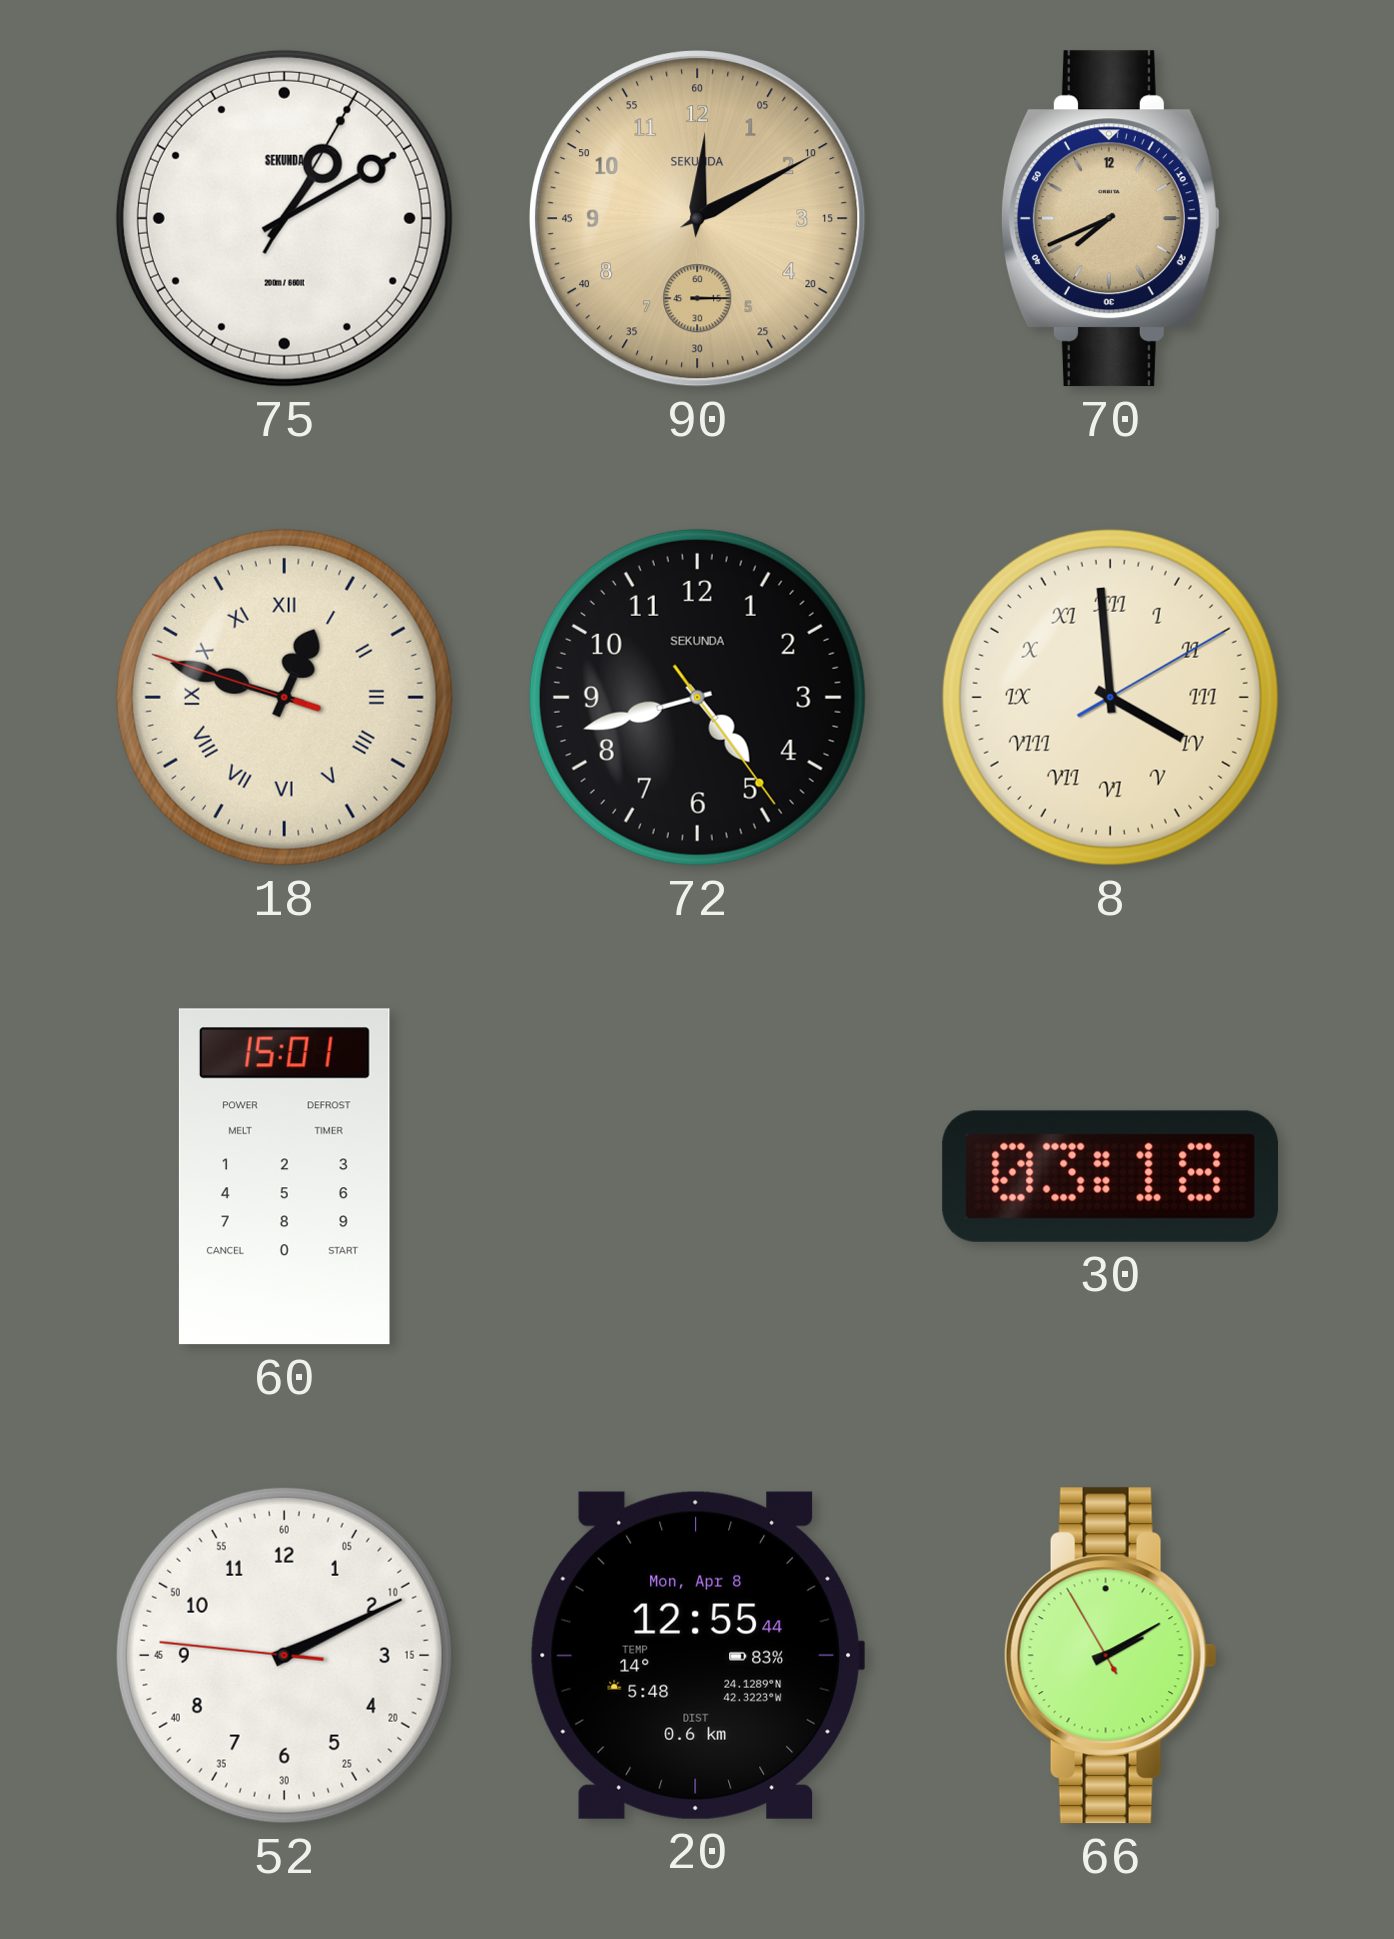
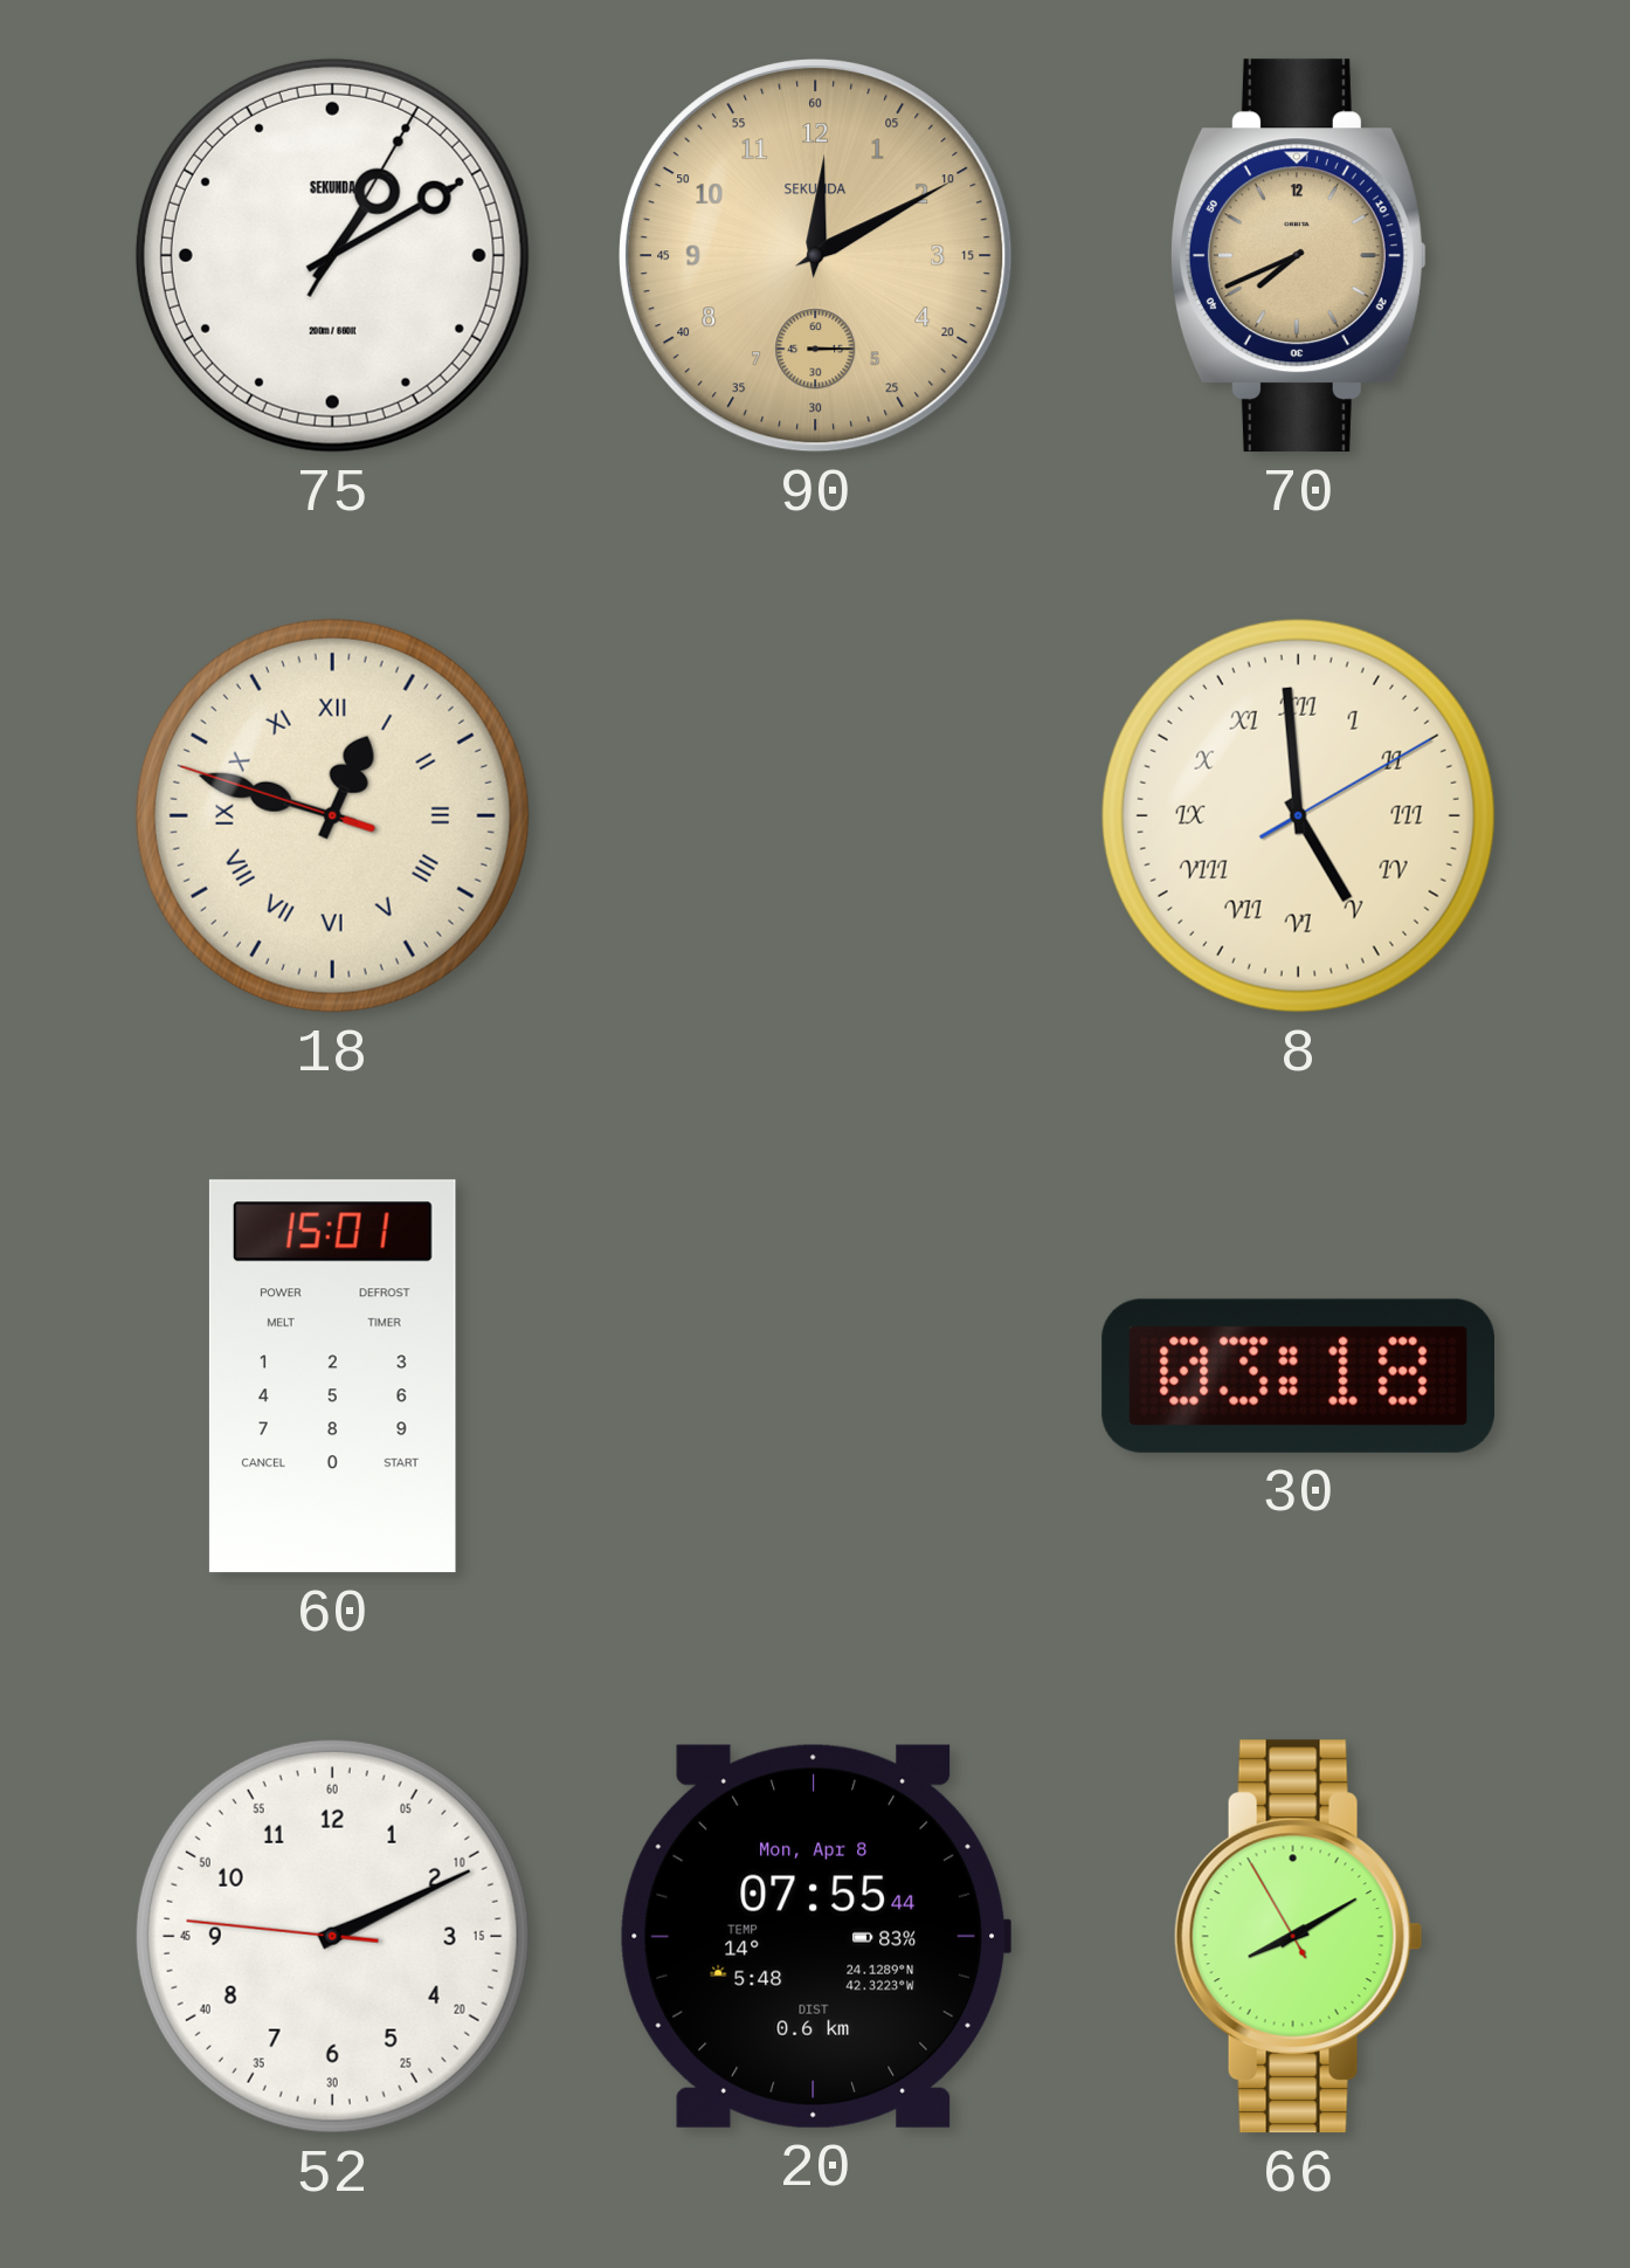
72: 4:42 -> none
8: 3:59 -> 4:59
20: 12:55 -> 07:55
66: 2:09 -> 8:09
